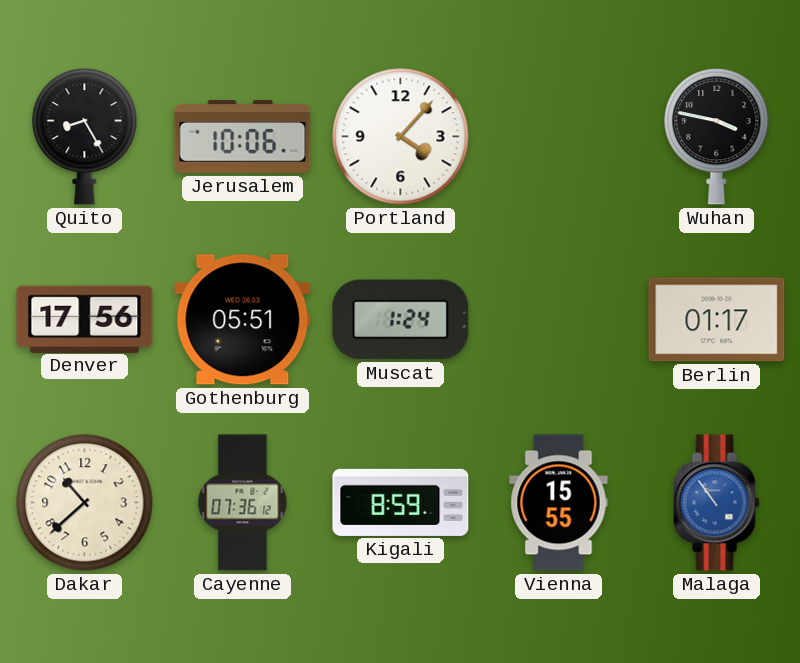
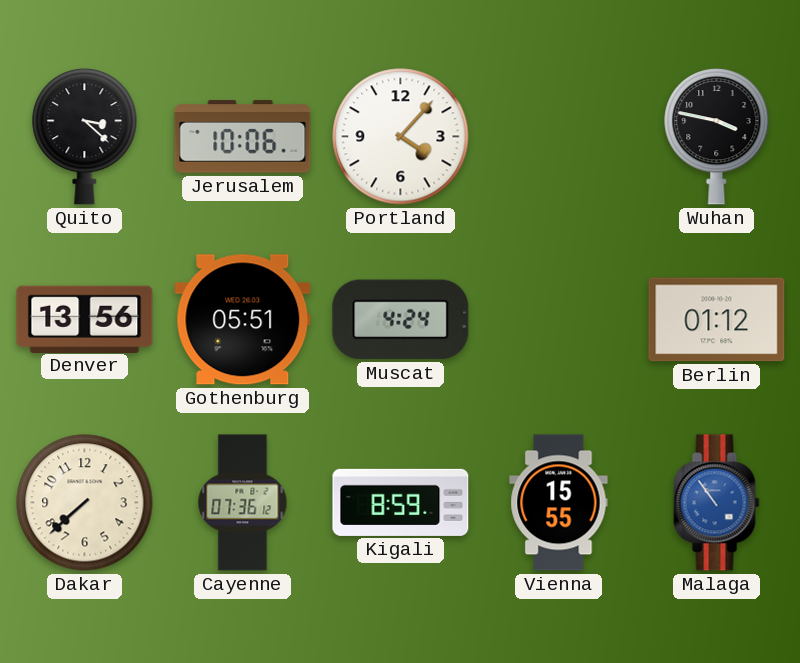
Quito: 8:25 -> 3:22
Denver: 17:56 -> 13:56
Muscat: 1:24 -> 4:24
Berlin: 01:17 -> 01:12
Dakar: 10:38 -> 7:38
